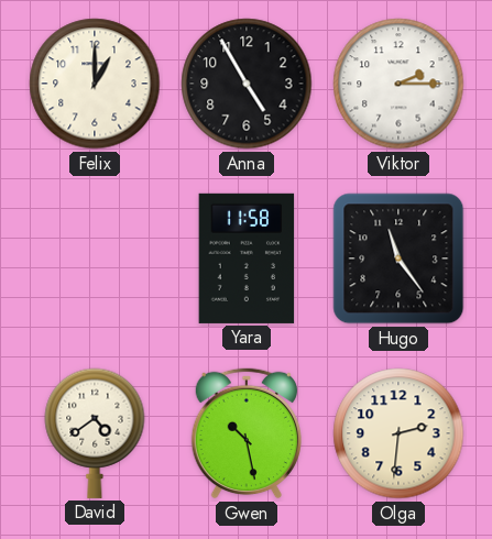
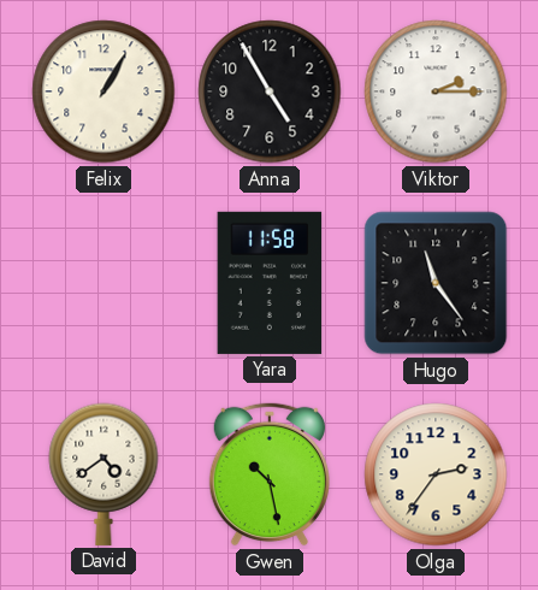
Felix: 1:00 -> 1:05
Olga: 2:31 -> 2:36
